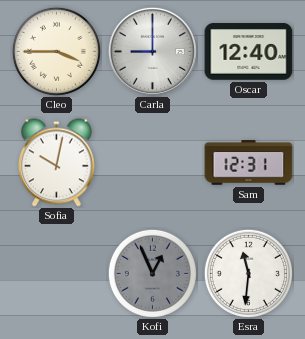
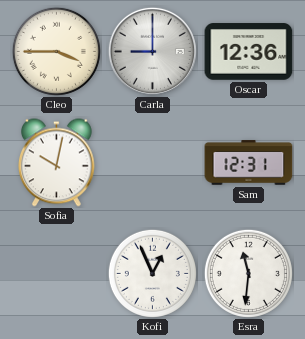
Oscar: 12:40 -> 12:36
Kofi dial: grey -> white
